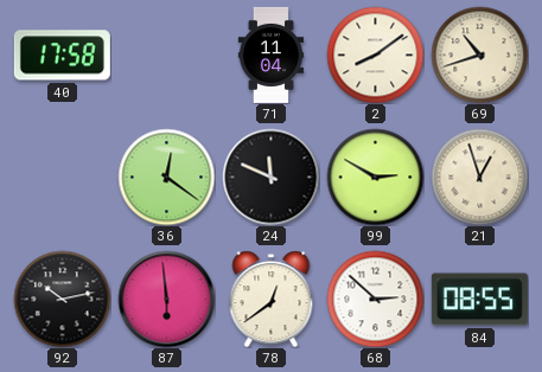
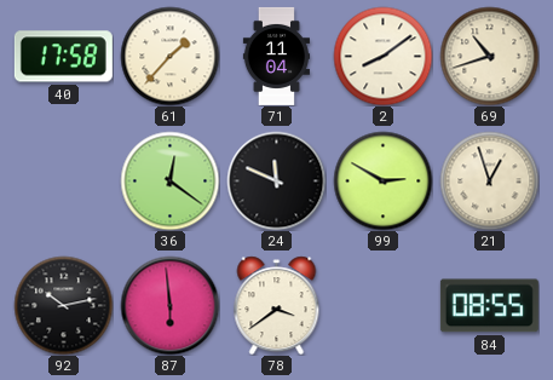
61: none -> 1:37
78: 12:39 -> 3:39
68: 2:52 -> none
